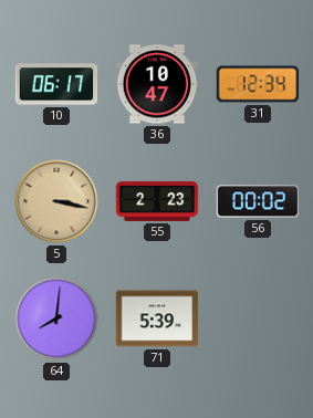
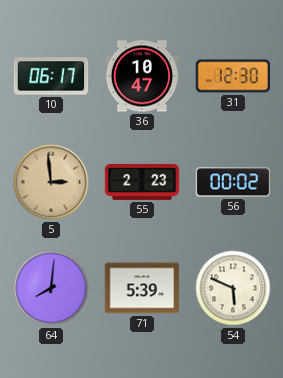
31: 12:34 -> 12:30
5: 3:17 -> 2:59
54: none -> 5:49
